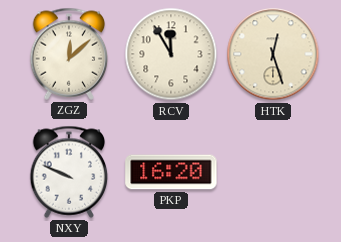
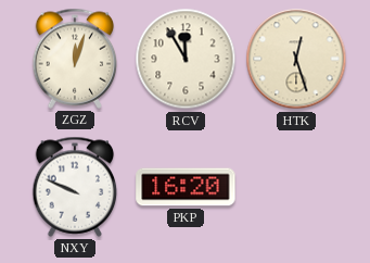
ZGZ: 12:08 -> 12:03
